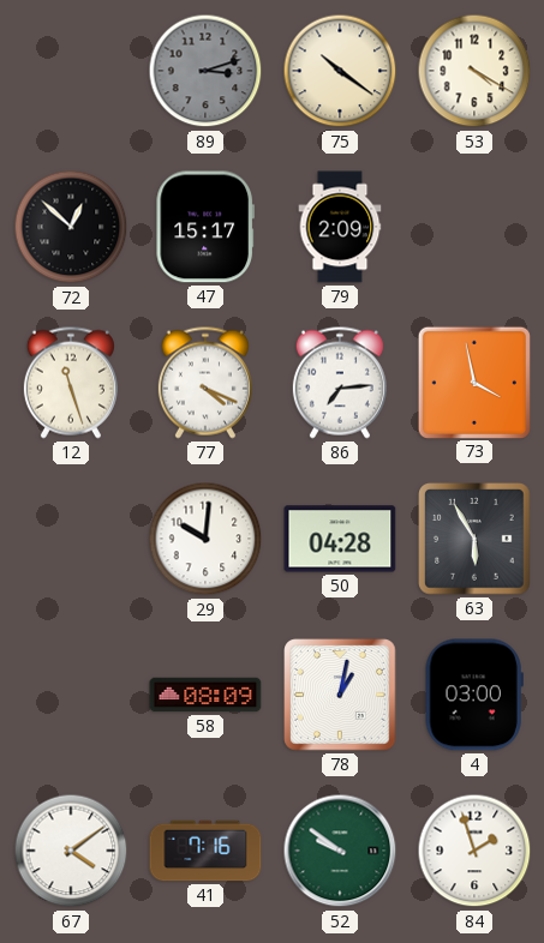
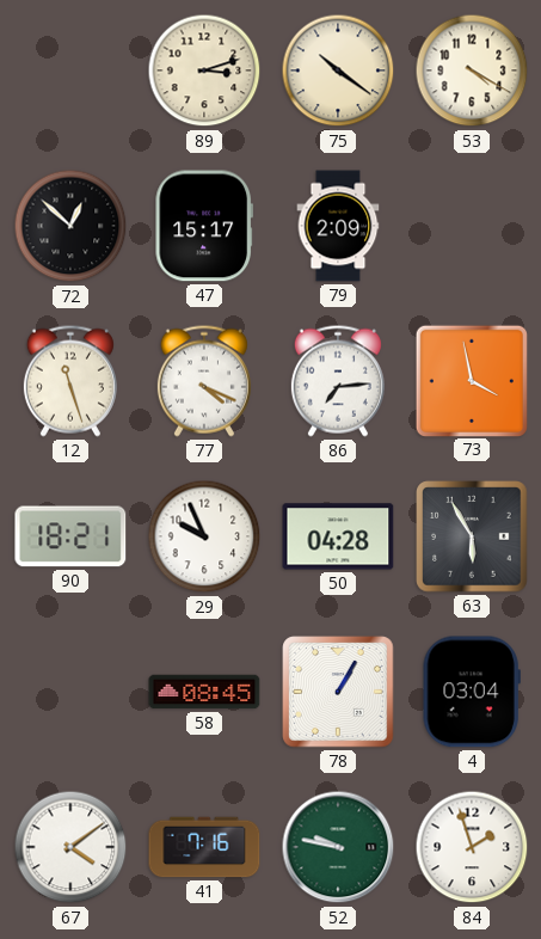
89 dial: grey -> cream
90: none -> 18:21
29: 10:01 -> 9:56
58: 08:09 -> 08:45
78: 1:02 -> 1:05
4: 03:00 -> 03:04
52: 9:51 -> 9:47
